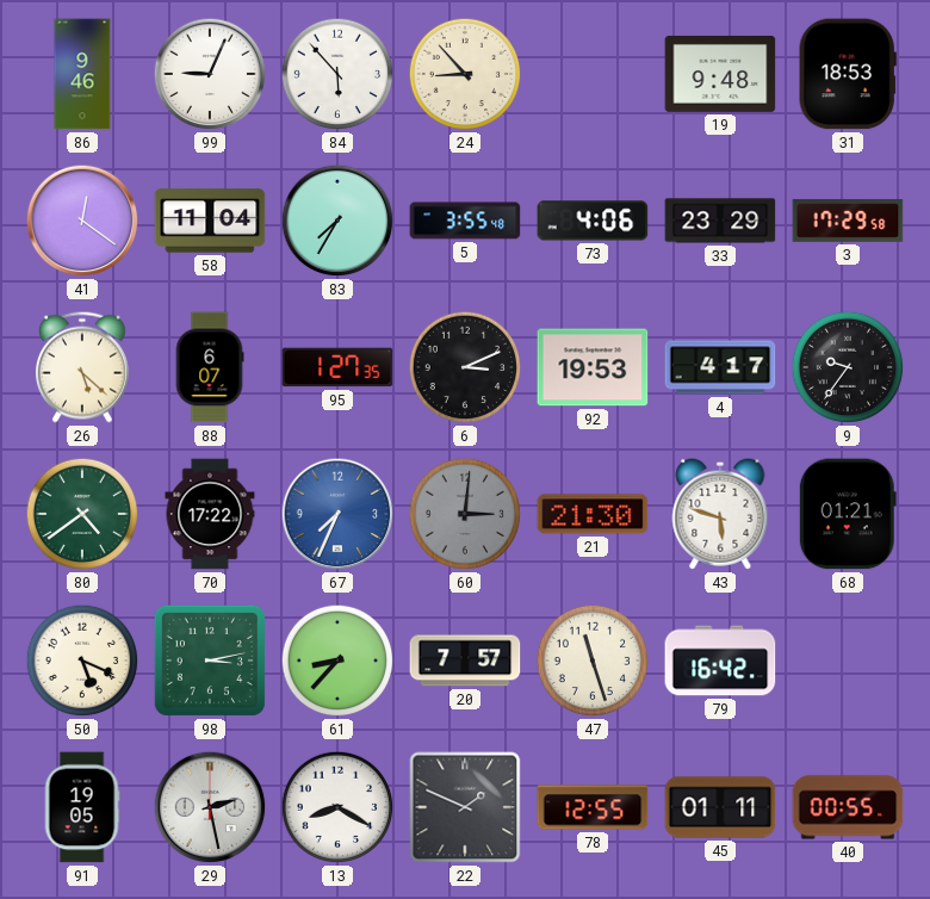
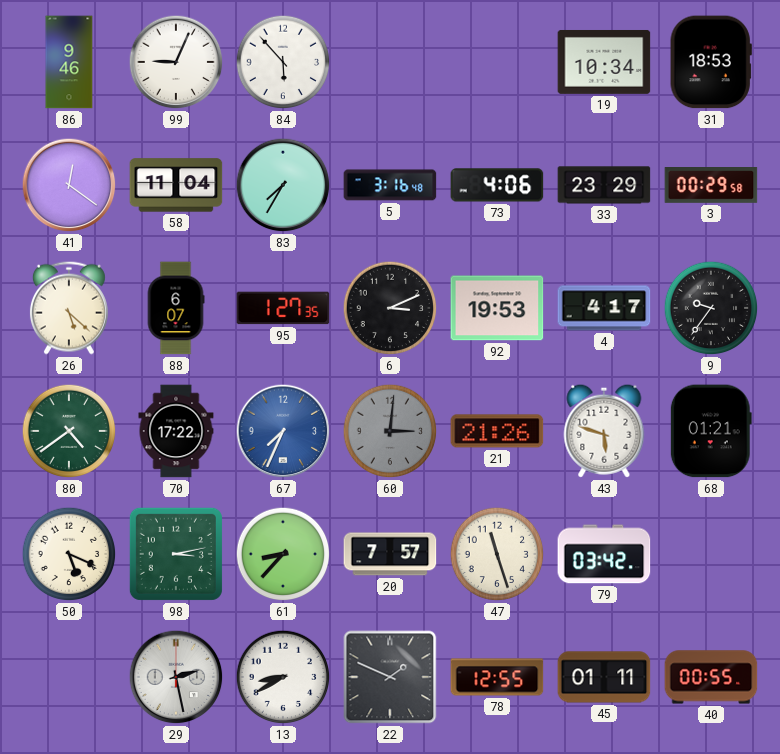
24: 8:53 -> none
19: 9:48 -> 10:34
5: 3:55 -> 3:16
3: 17:29 -> 00:29
21: 21:30 -> 21:26
79: 16:42 -> 03:42
91: 19:05 -> none
13: 8:20 -> 8:40
